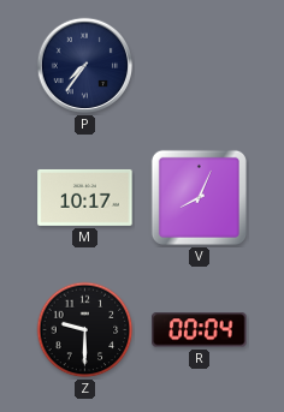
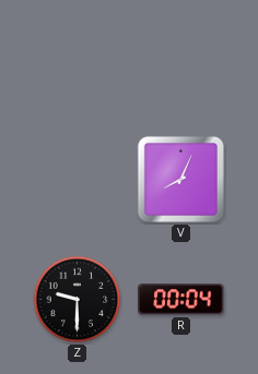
P: 7:36 -> none
M: 10:17 -> none
